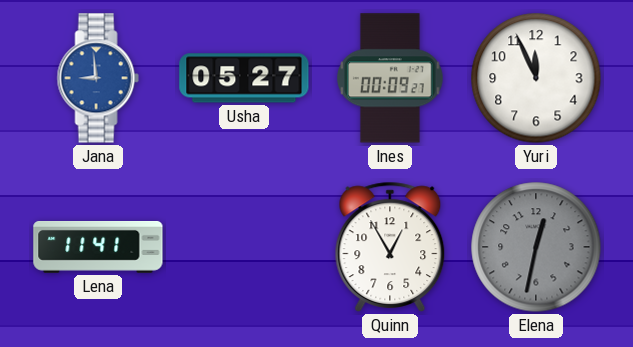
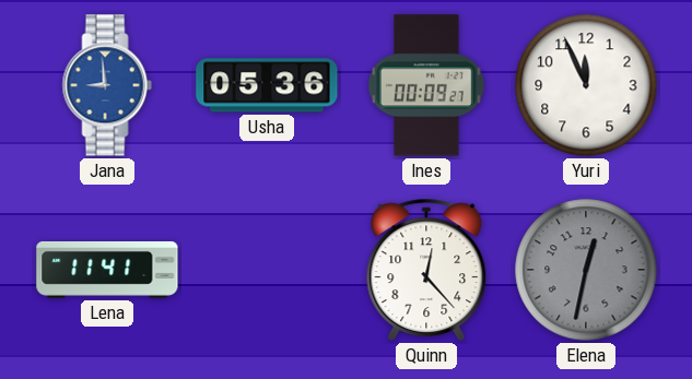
Usha: 05:27 -> 05:36
Quinn: 12:55 -> 12:23
